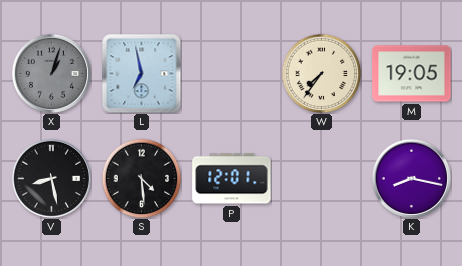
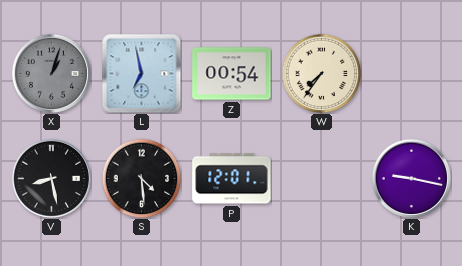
Z: none -> 00:54
M: 19:05 -> none
K: 8:17 -> 9:17
